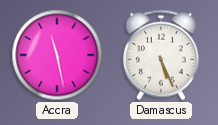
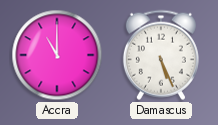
Accra: 11:28 -> 11:00
